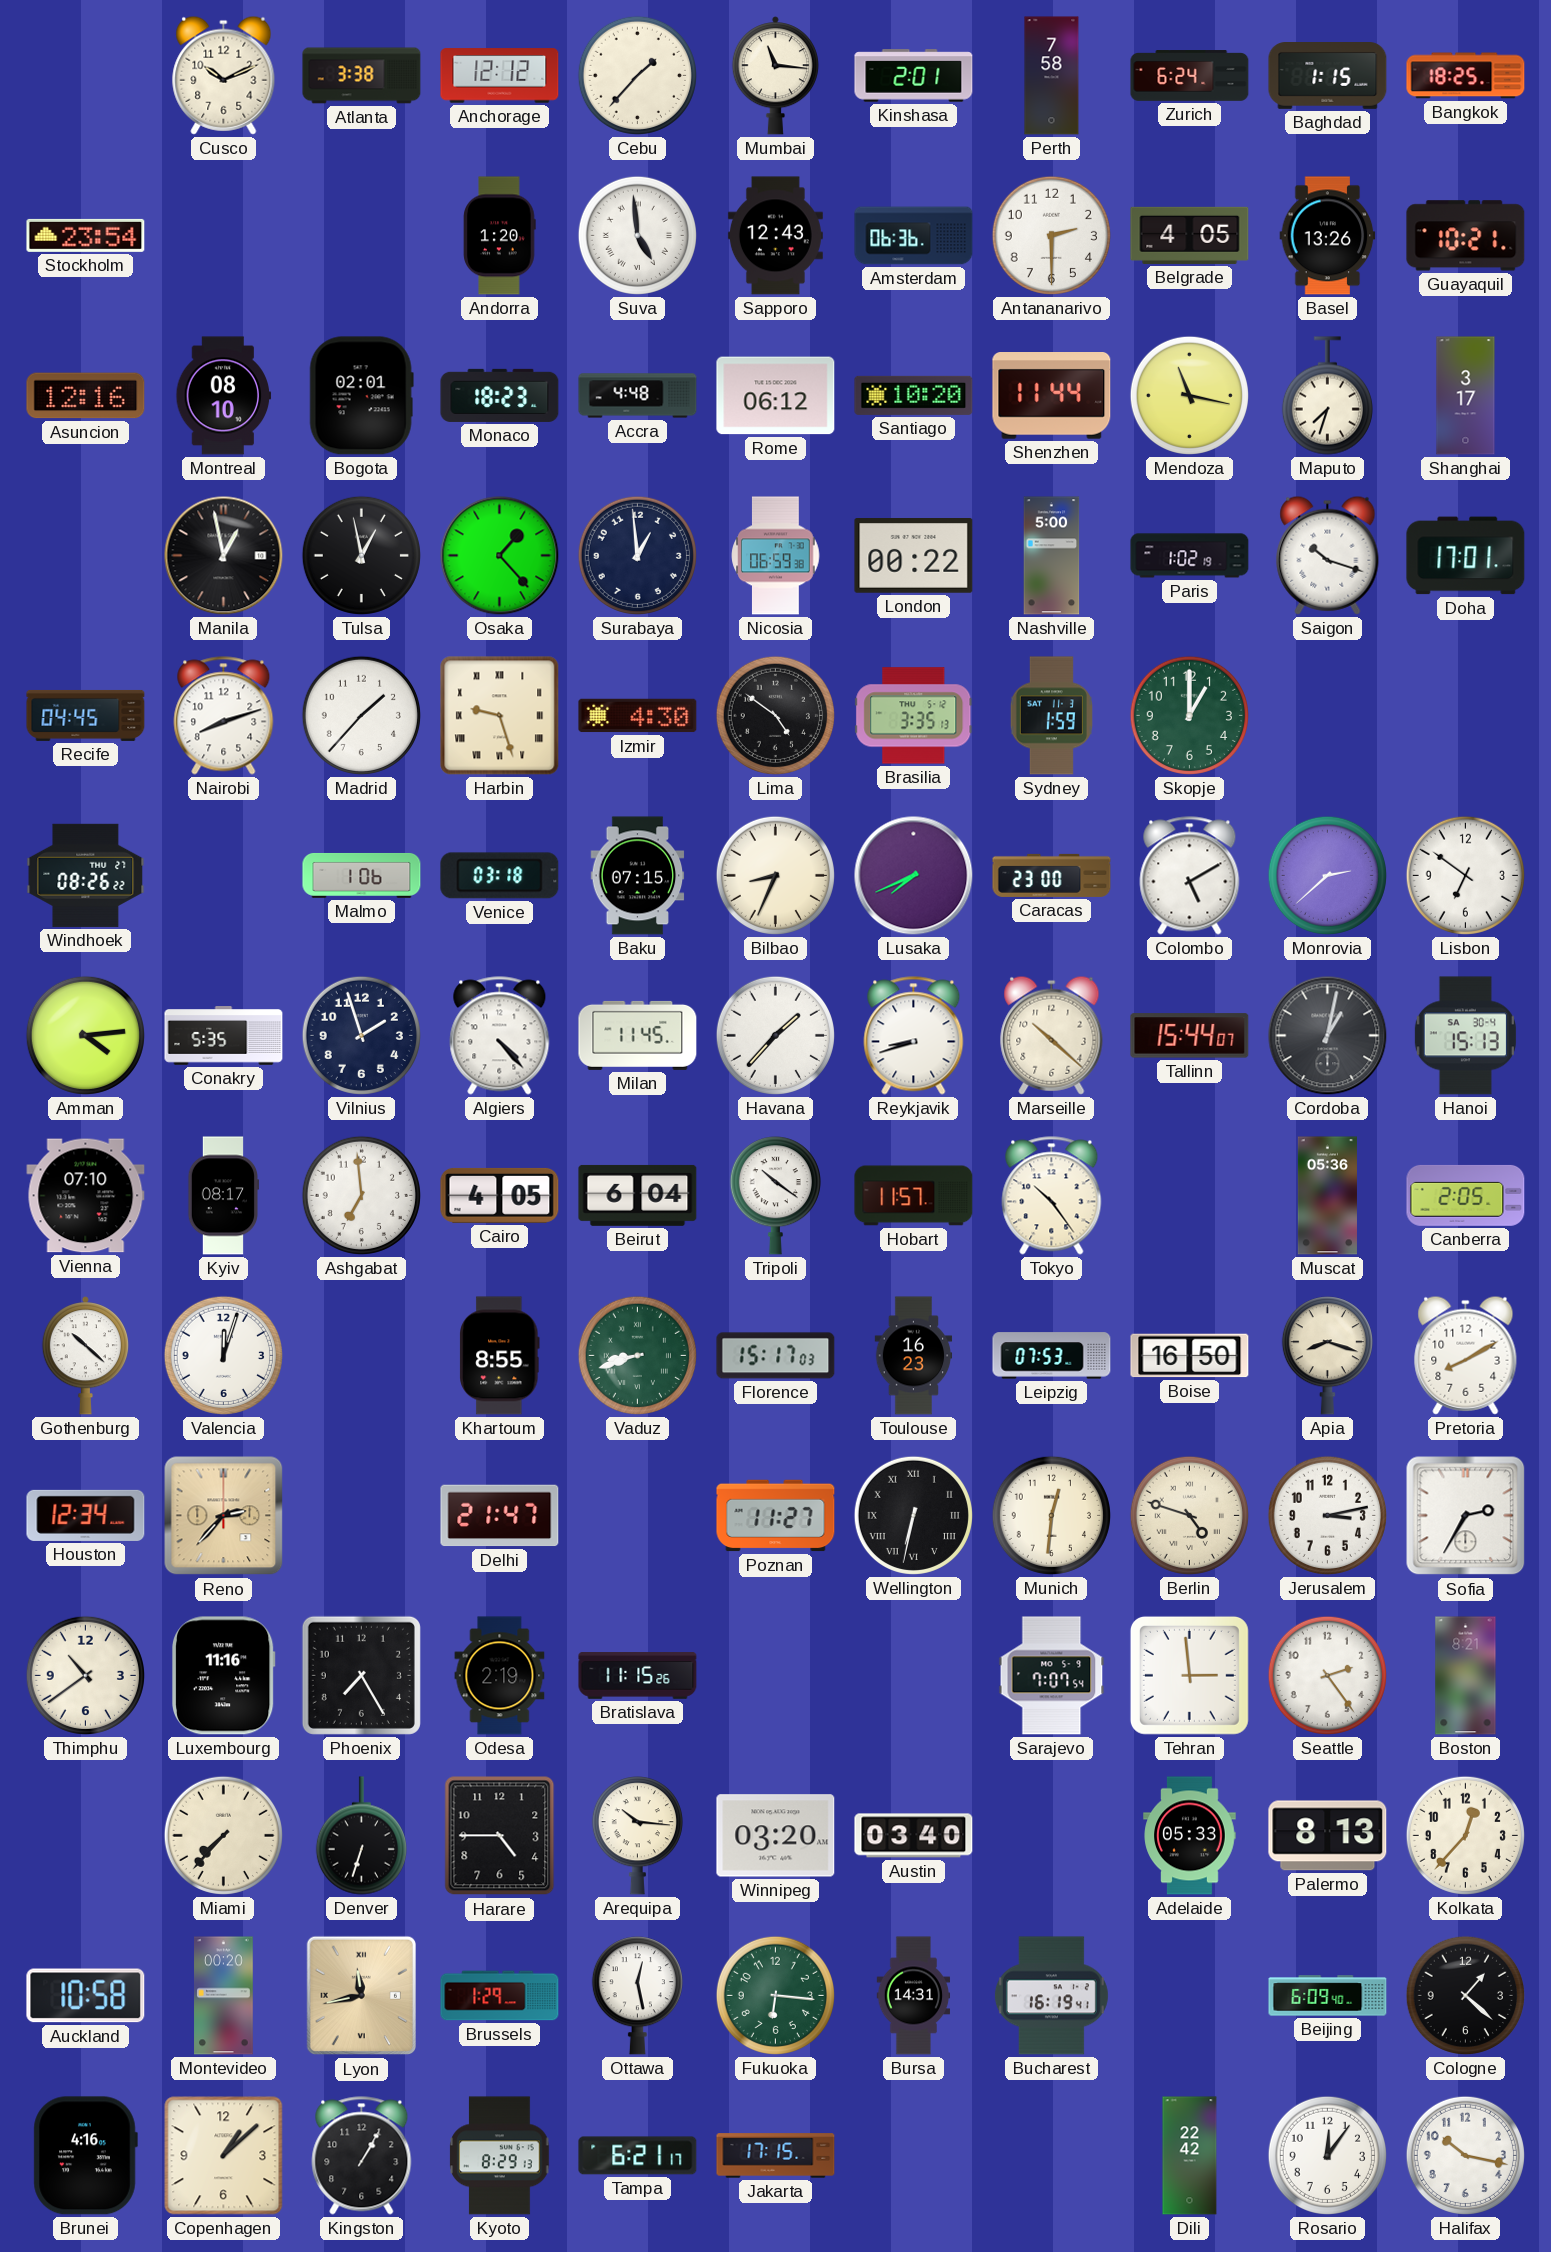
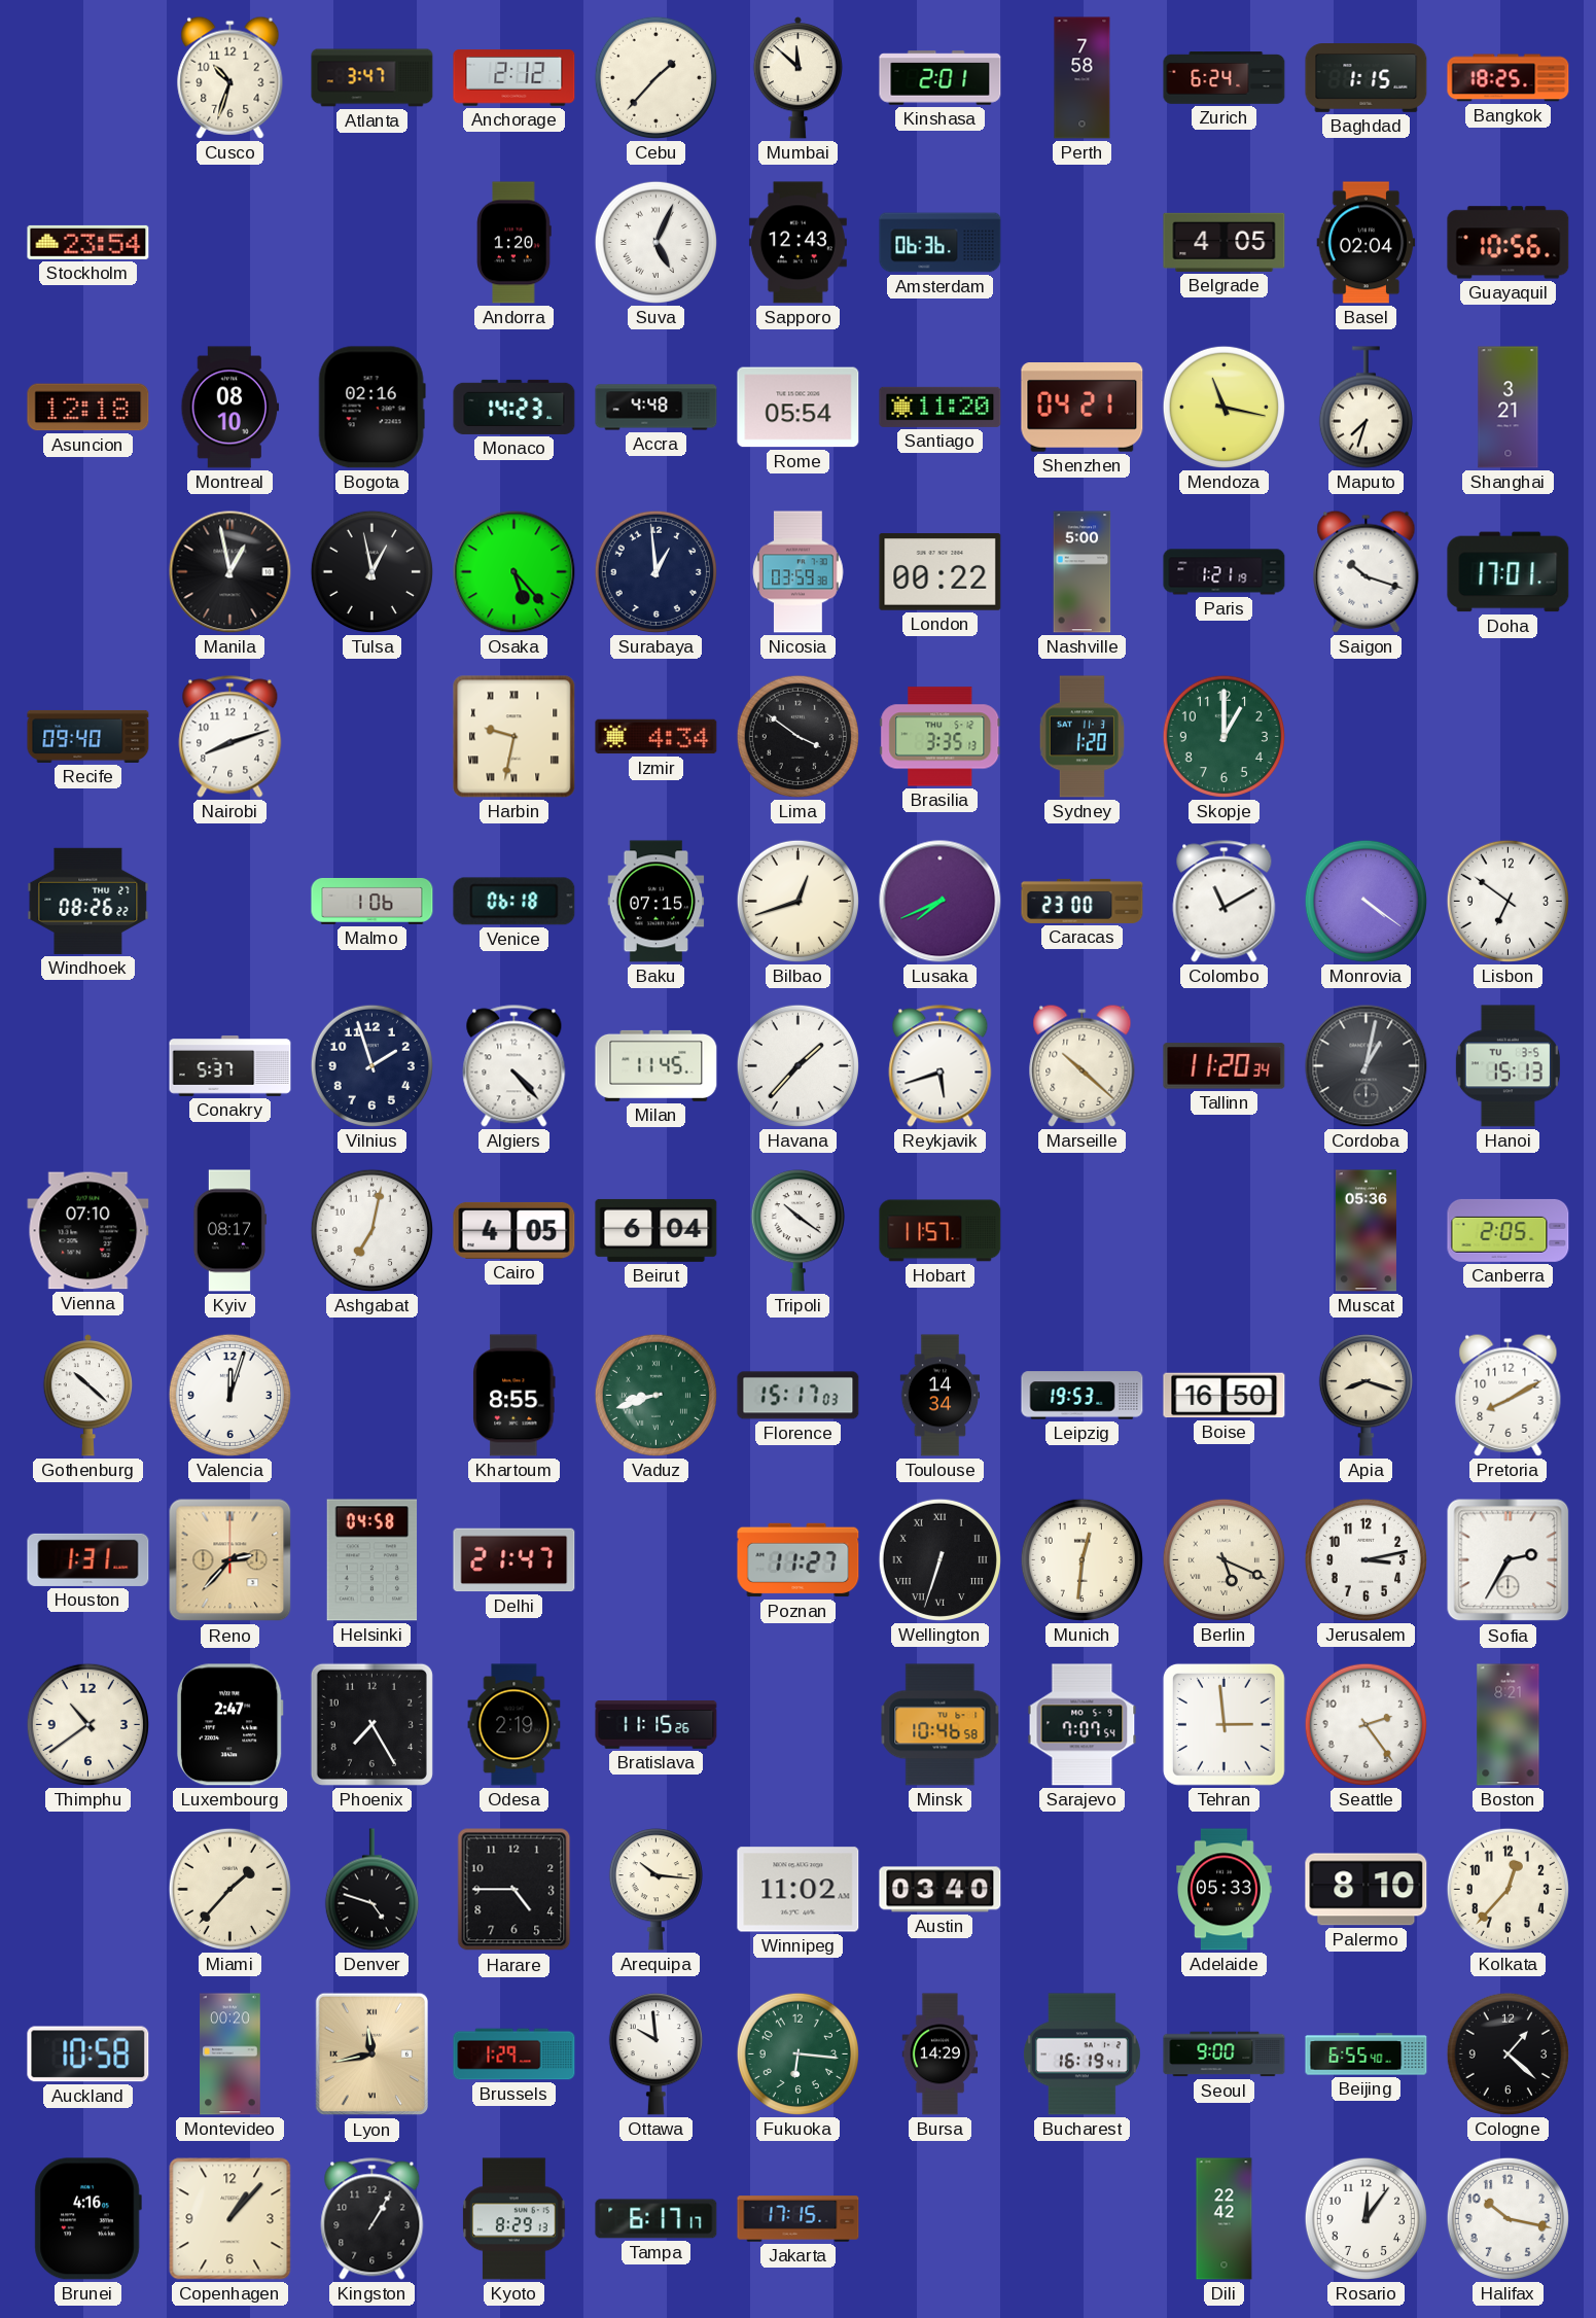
Cusco: 10:11 -> 10:33
Atlanta: 3:38 -> 3:47
Anchorage: 12:12 -> 2:12
Mumbai: 11:16 -> 11:52
Suva: 4:59 -> 5:04
Antananarivo: 2:30 -> none
Basel: 13:26 -> 02:04
Guayaquil: 10:21 -> 10:56
Asuncion: 12:16 -> 12:18
Bogota: 02:01 -> 02:16
Monaco: 18:23 -> 14:23
Rome: 06:12 -> 05:54
Santiago: 10:20 -> 11:20
Shenzhen: 11:44 -> 04:21
Shanghai: 3:17 -> 3:21
Osaka: 1:23 -> 5:23
Nicosia: 06:59 -> 03:59
Paris: 1:02 -> 1:21
Recife: 04:45 -> 09:40
Madrid: 1:37 -> none
Harbin: 9:27 -> 9:32
Izmir: 4:30 -> 4:34
Lima: 4:51 -> 3:51
Sydney: 1:59 -> 1:20
Venice: 03:18 -> 06:18
Bilbao: 8:34 -> 12:42
Colombo: 5:10 -> 11:10
Monrovia: 2:38 -> 4:21
Amman: 4:14 -> none
Conakry: 5:35 -> 5:37
Reykjavik: 8:42 -> 5:42
Tallinn: 15:44 -> 11:20
Hanoi date: SA 30-4 -> TU 3-5
Ashgabat: 6:59 -> 7:02
Tokyo: 10:24 -> none
Toulouse: 16:23 -> 14:34
Leipzig: 07:53 -> 19:53
Houston: 12:34 -> 1:31
Helsinki: none -> 04:58
Wellington: 6:32 -> 6:33
Berlin: 4:48 -> 5:19
Luxembourg: 11:16 -> 2:47
Minsk: none -> 10:46
Miami: 7:37 -> 1:37
Denver: 6:33 -> 4:48
Winnipeg: 03:20 -> 11:02
Palermo: 8:13 -> 8:10
Ottawa: 12:28 -> 9:59
Bursa: 14:31 -> 14:29
Seoul: none -> 9:00
Beijing: 6:09 -> 6:55
Copenhagen: 1:08 -> 1:07
Tampa: 6:21 -> 6:17
